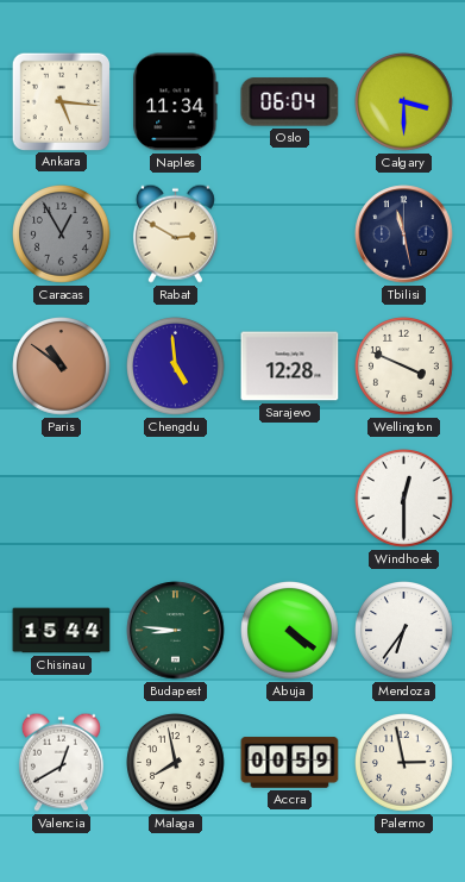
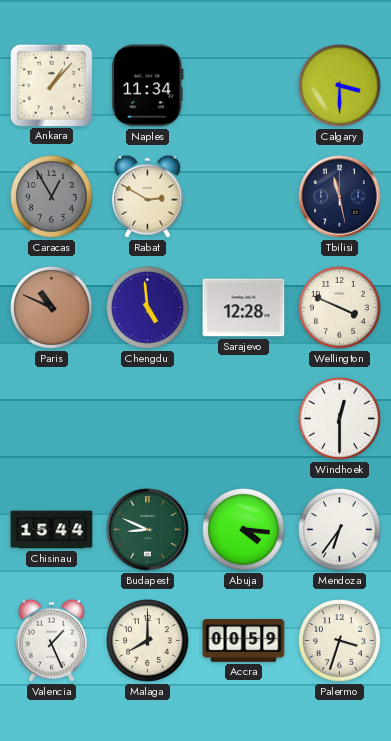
Ankara: 5:16 -> 1:07
Oslo: 06:04 -> none
Paris: 10:51 -> 10:49
Budapest: 8:46 -> 8:49
Abuja: 4:21 -> 4:16
Valencia: 12:40 -> 1:26
Malaga: 7:58 -> 8:00
Palermo: 2:58 -> 3:33
